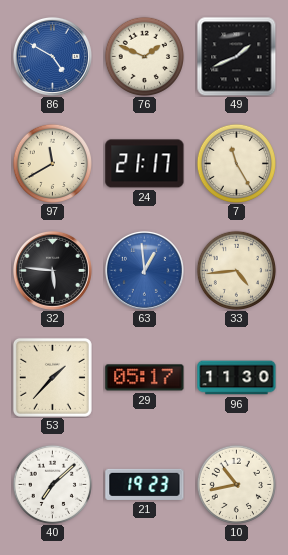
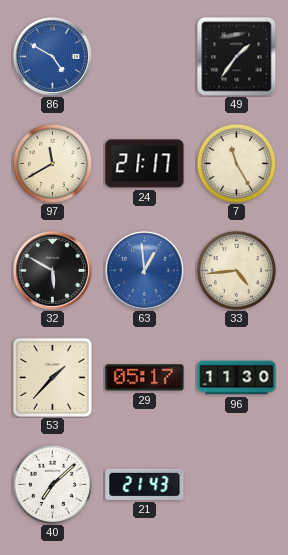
76: 1:49 -> none
49: 1:41 -> 1:36
32: 5:46 -> 5:50
21: 19:23 -> 21:43
10: 10:43 -> none
